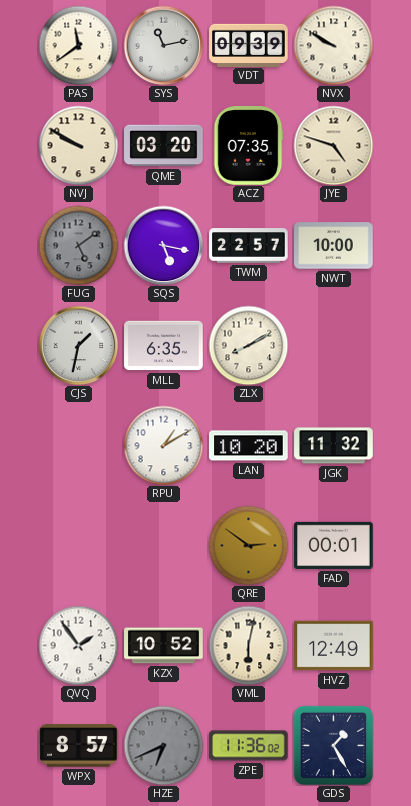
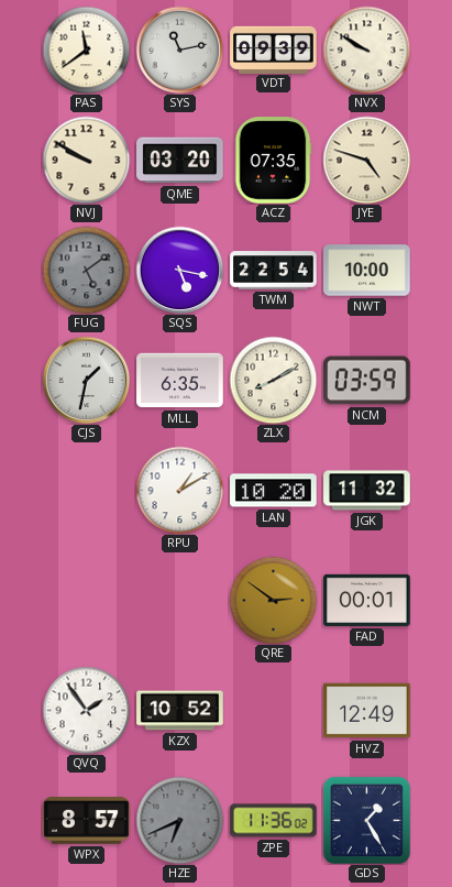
TWM: 22:57 -> 22:54
NCM: none -> 03:59
VML: 6:02 -> none
